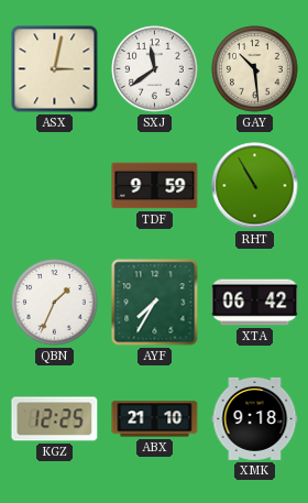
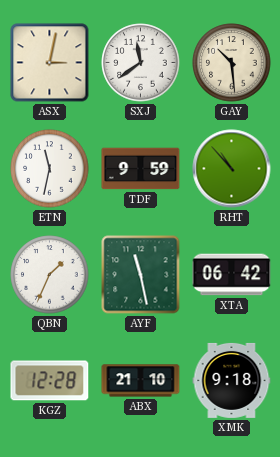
ETN: none -> 11:32
RHT: 10:55 -> 10:53
AYF: 7:35 -> 11:28
KGZ: 12:25 -> 12:28
